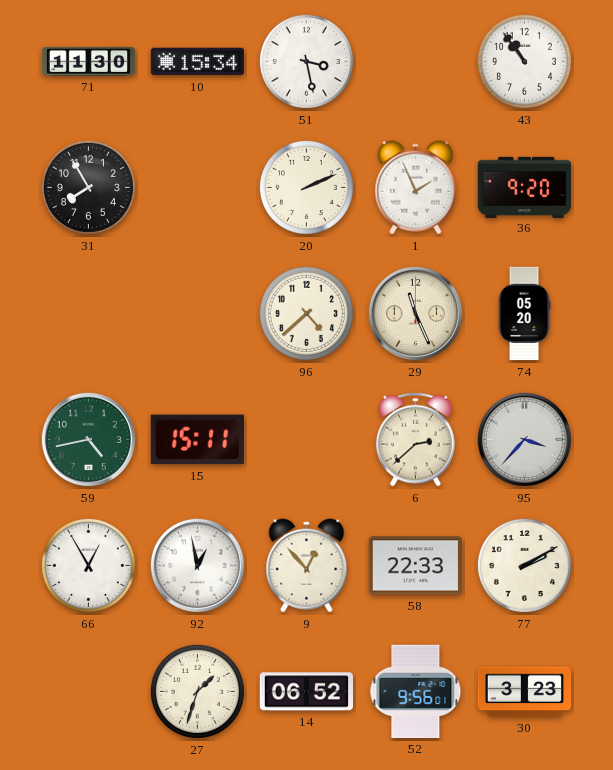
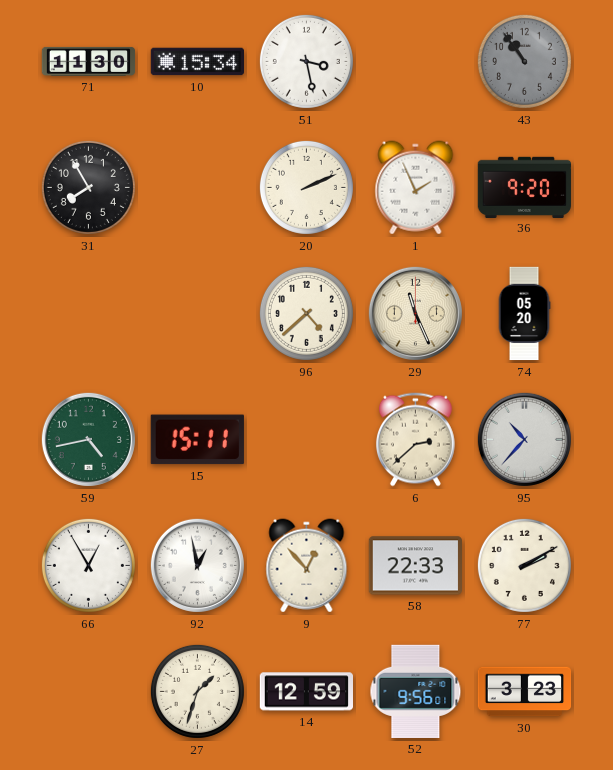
43 dial: white -> grey
95: 3:37 -> 10:37
14: 06:52 -> 12:59
